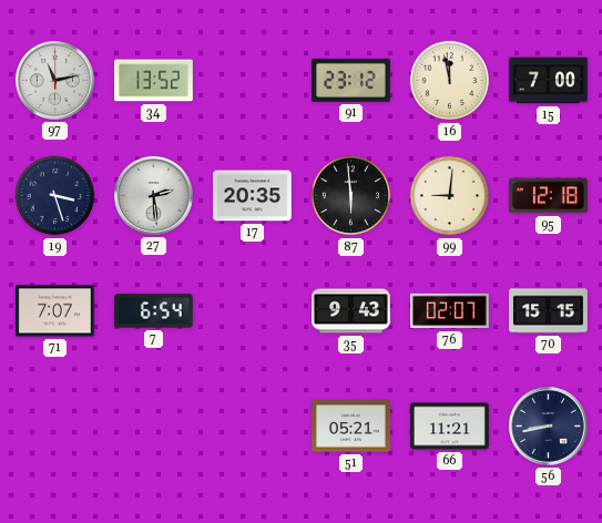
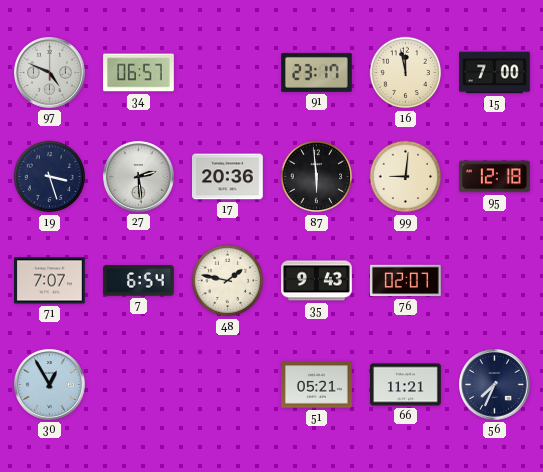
97: 11:13 -> 4:49
34: 13:52 -> 06:57
91: 23:12 -> 23:17
17: 20:35 -> 20:36
48: none -> 1:47
70: 15:15 -> none
30: none -> 12:55
56: 8:43 -> 7:34
